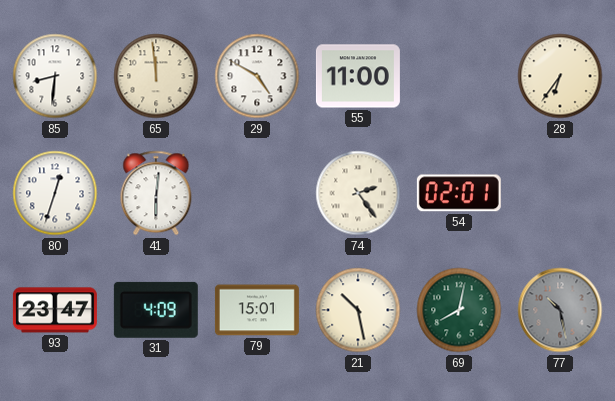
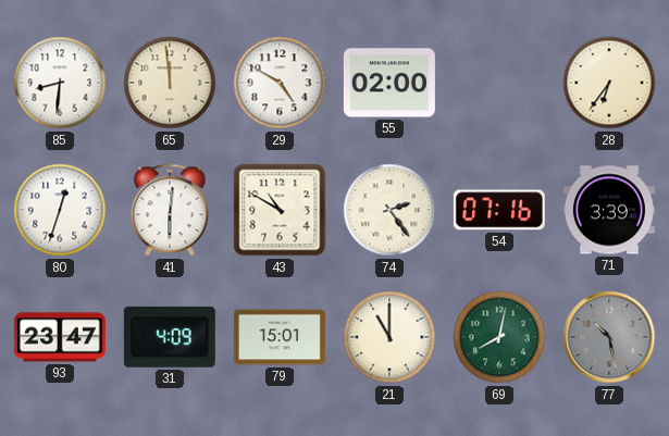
55: 11:00 -> 02:00
43: none -> 10:50
54: 02:01 -> 07:16
71: none -> 3:39
21: 10:28 -> 11:00
